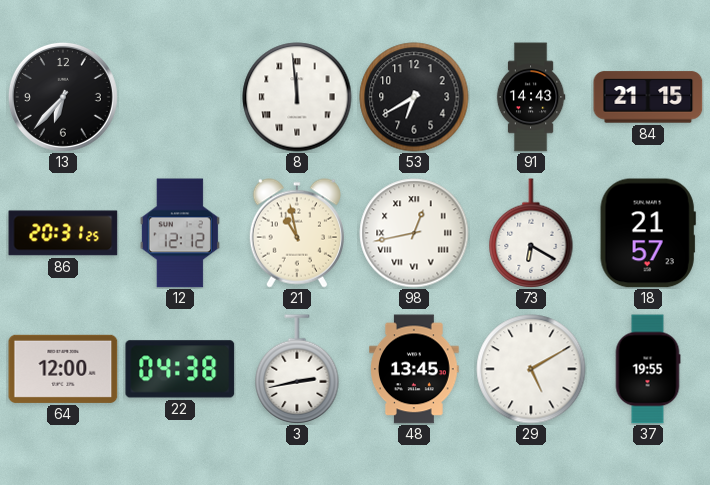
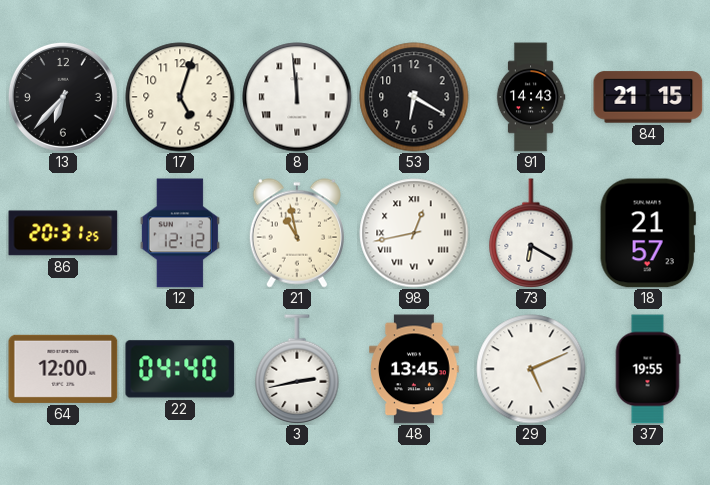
17: none -> 5:03
53: 6:40 -> 6:20
22: 04:38 -> 04:40
29: 5:10 -> 5:11
